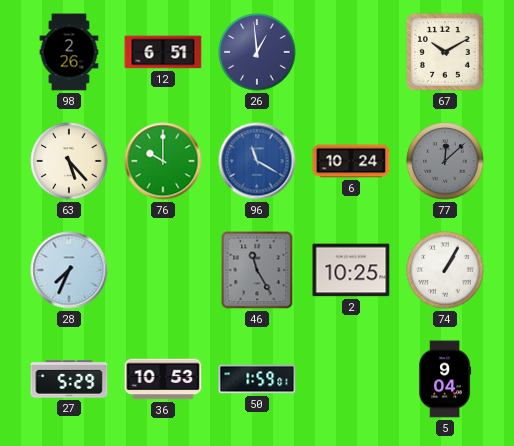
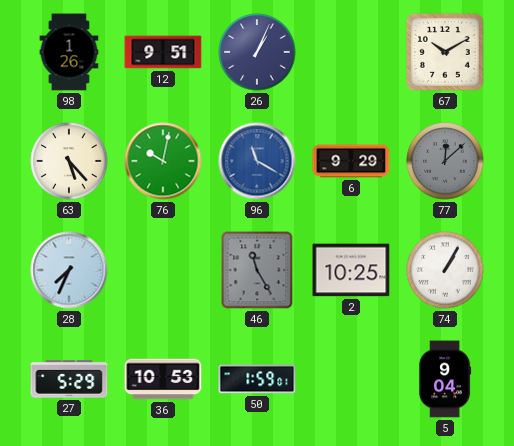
98: 2:26 -> 1:26
12: 6:51 -> 9:51
26: 12:59 -> 1:04
76: 10:00 -> 10:02
6: 10:24 -> 9:29
